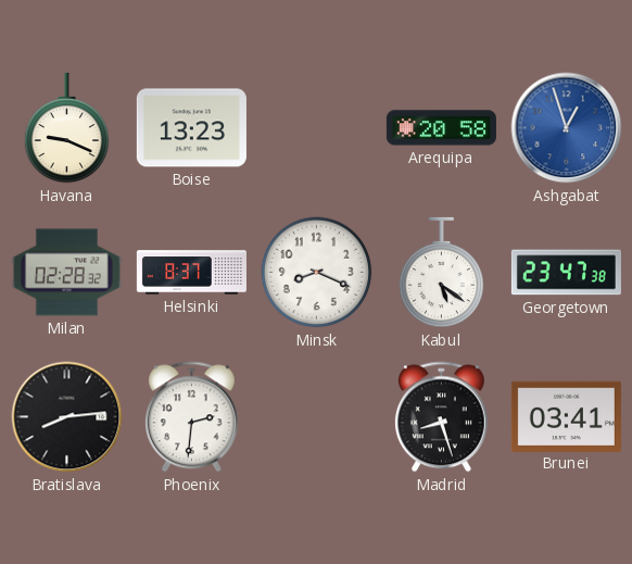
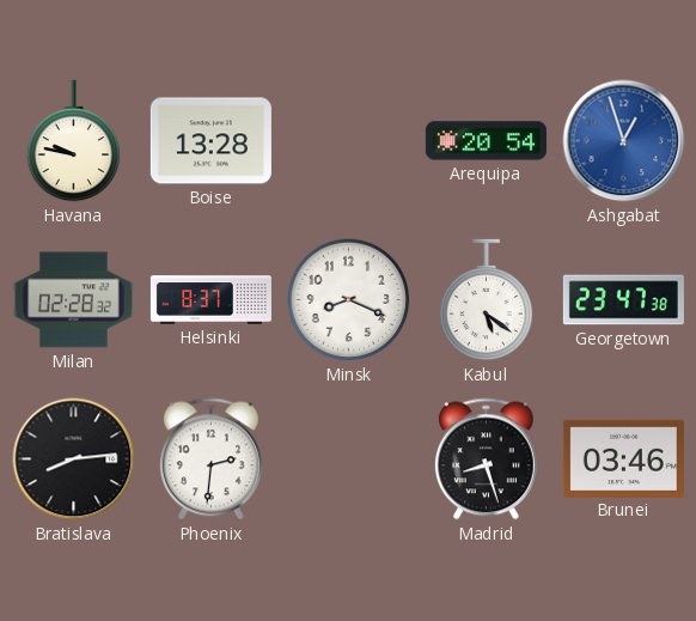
Havana: 9:19 -> 9:47
Boise: 13:23 -> 13:28
Arequipa: 20:58 -> 20:54
Brunei: 03:41 -> 03:46
